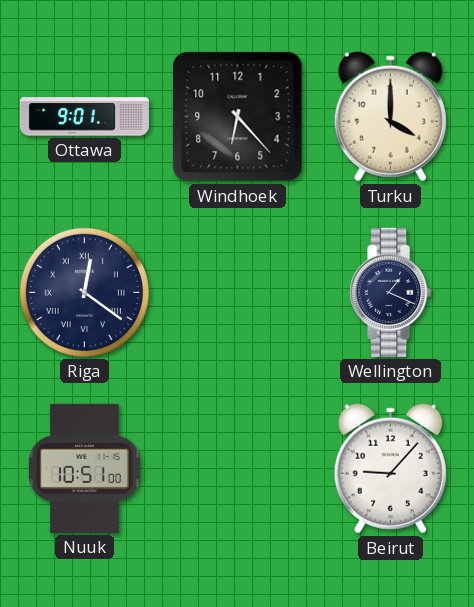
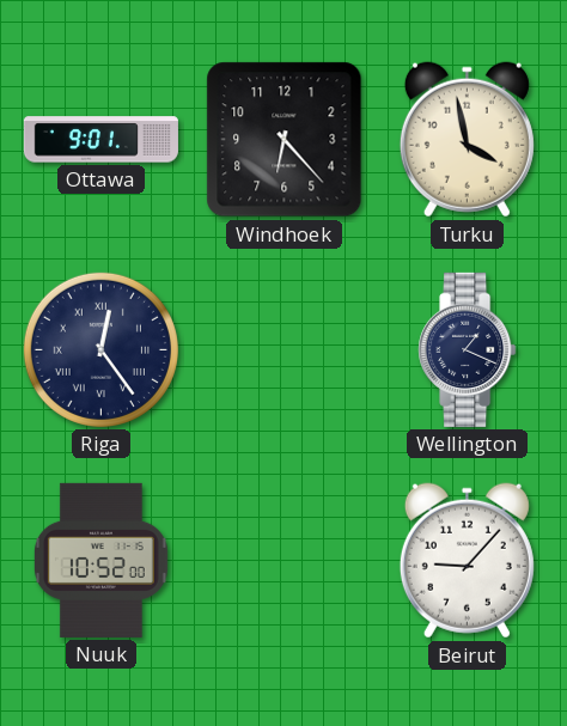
Turku: 4:00 -> 3:58
Riga: 12:21 -> 12:24
Nuuk: 10:51 -> 10:52
